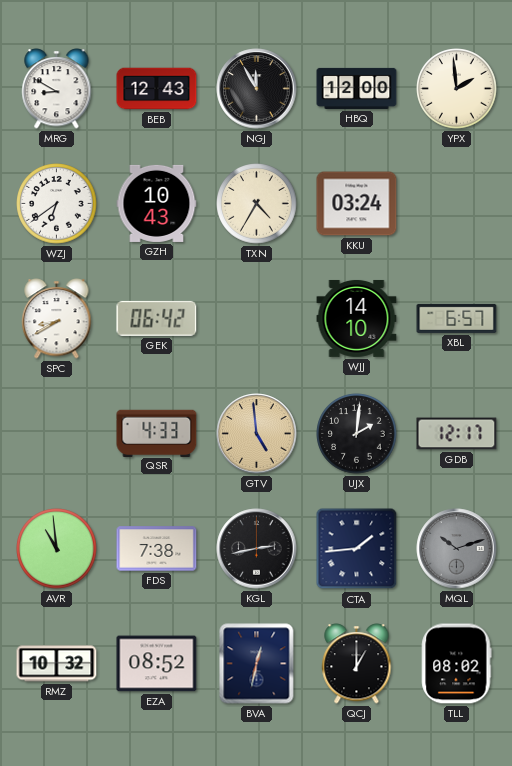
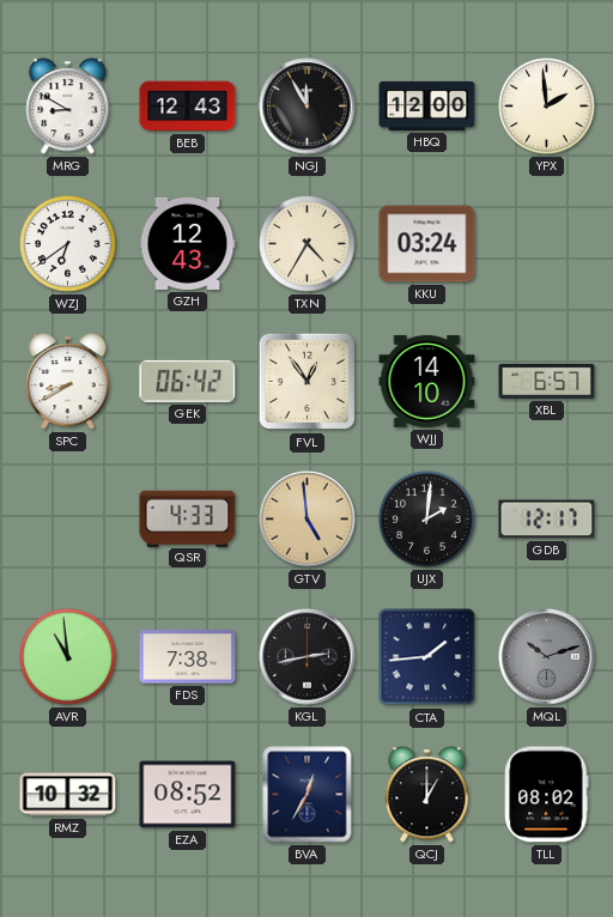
GZH: 10:43 -> 12:43
FVL: none -> 12:54
BVA: 12:32 -> 12:35
